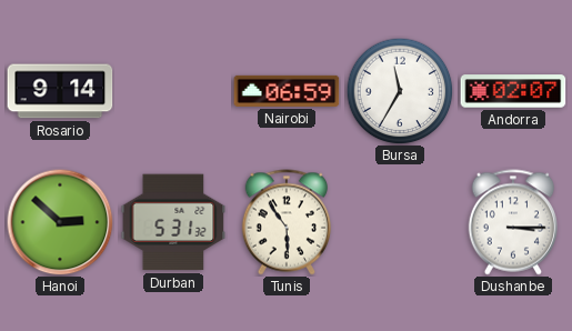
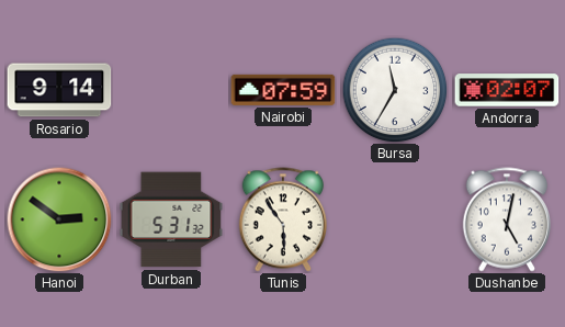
Nairobi: 06:59 -> 07:59
Hanoi: 2:52 -> 2:51
Dushanbe: 3:15 -> 5:02
